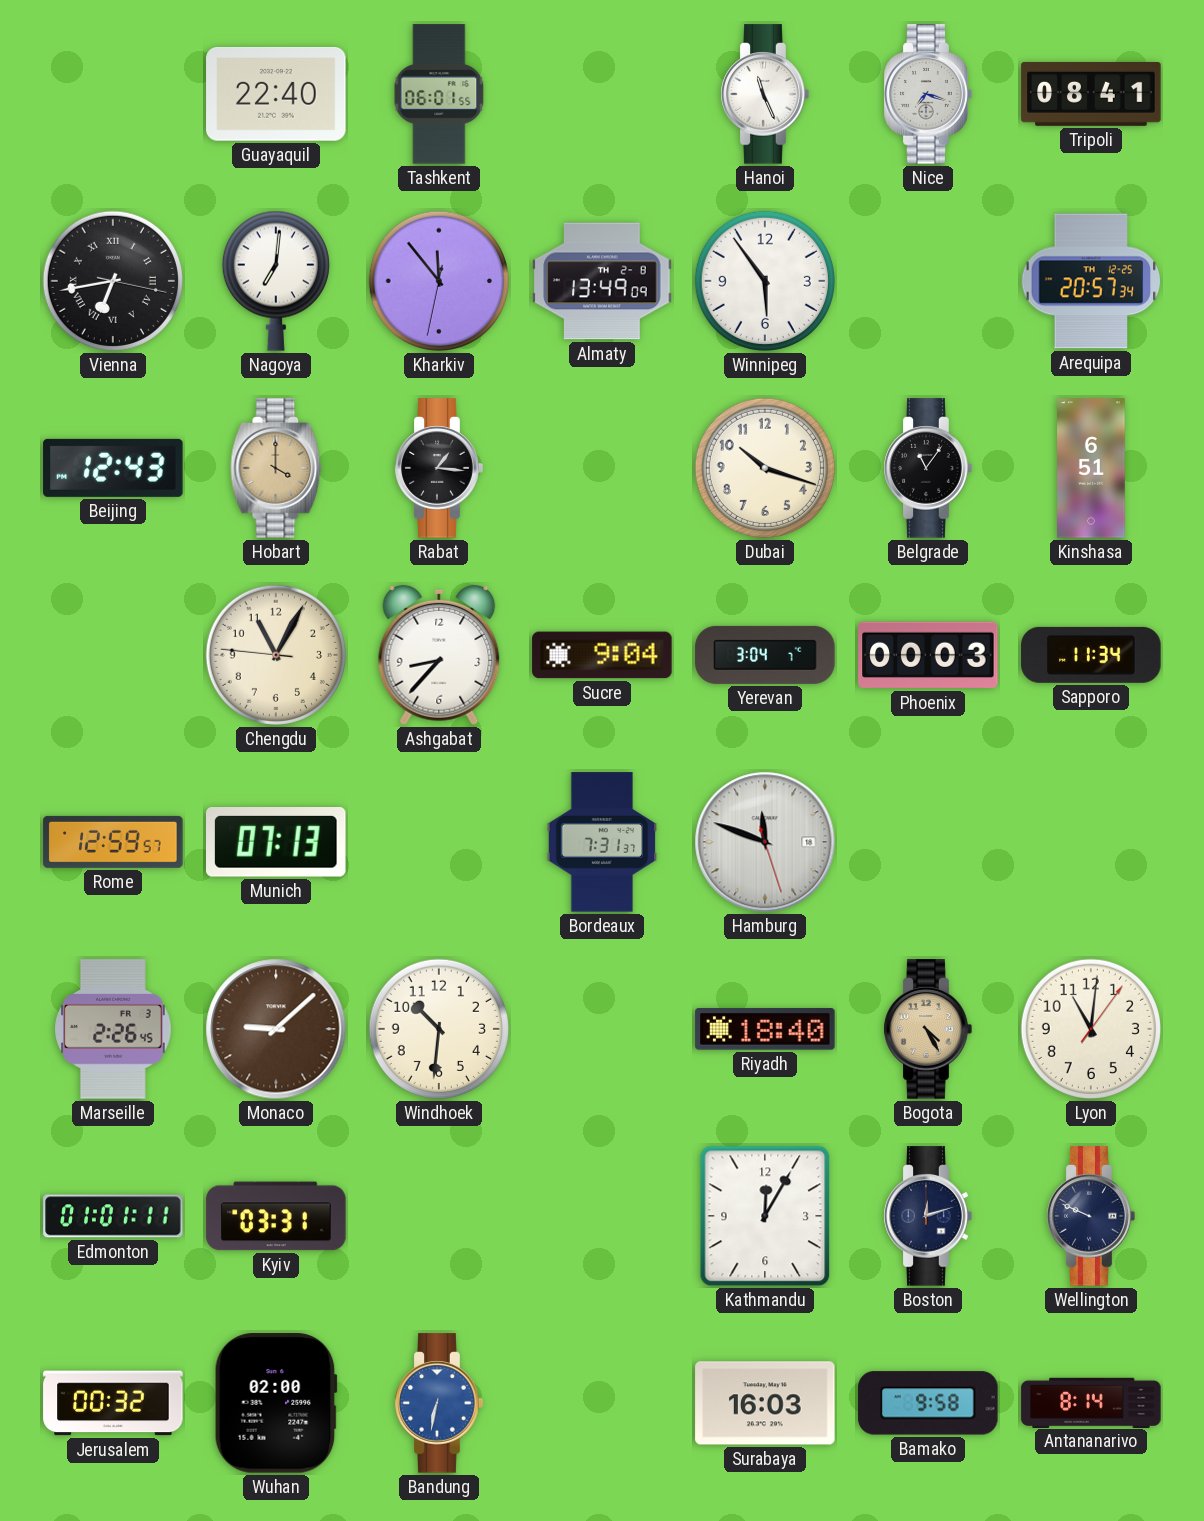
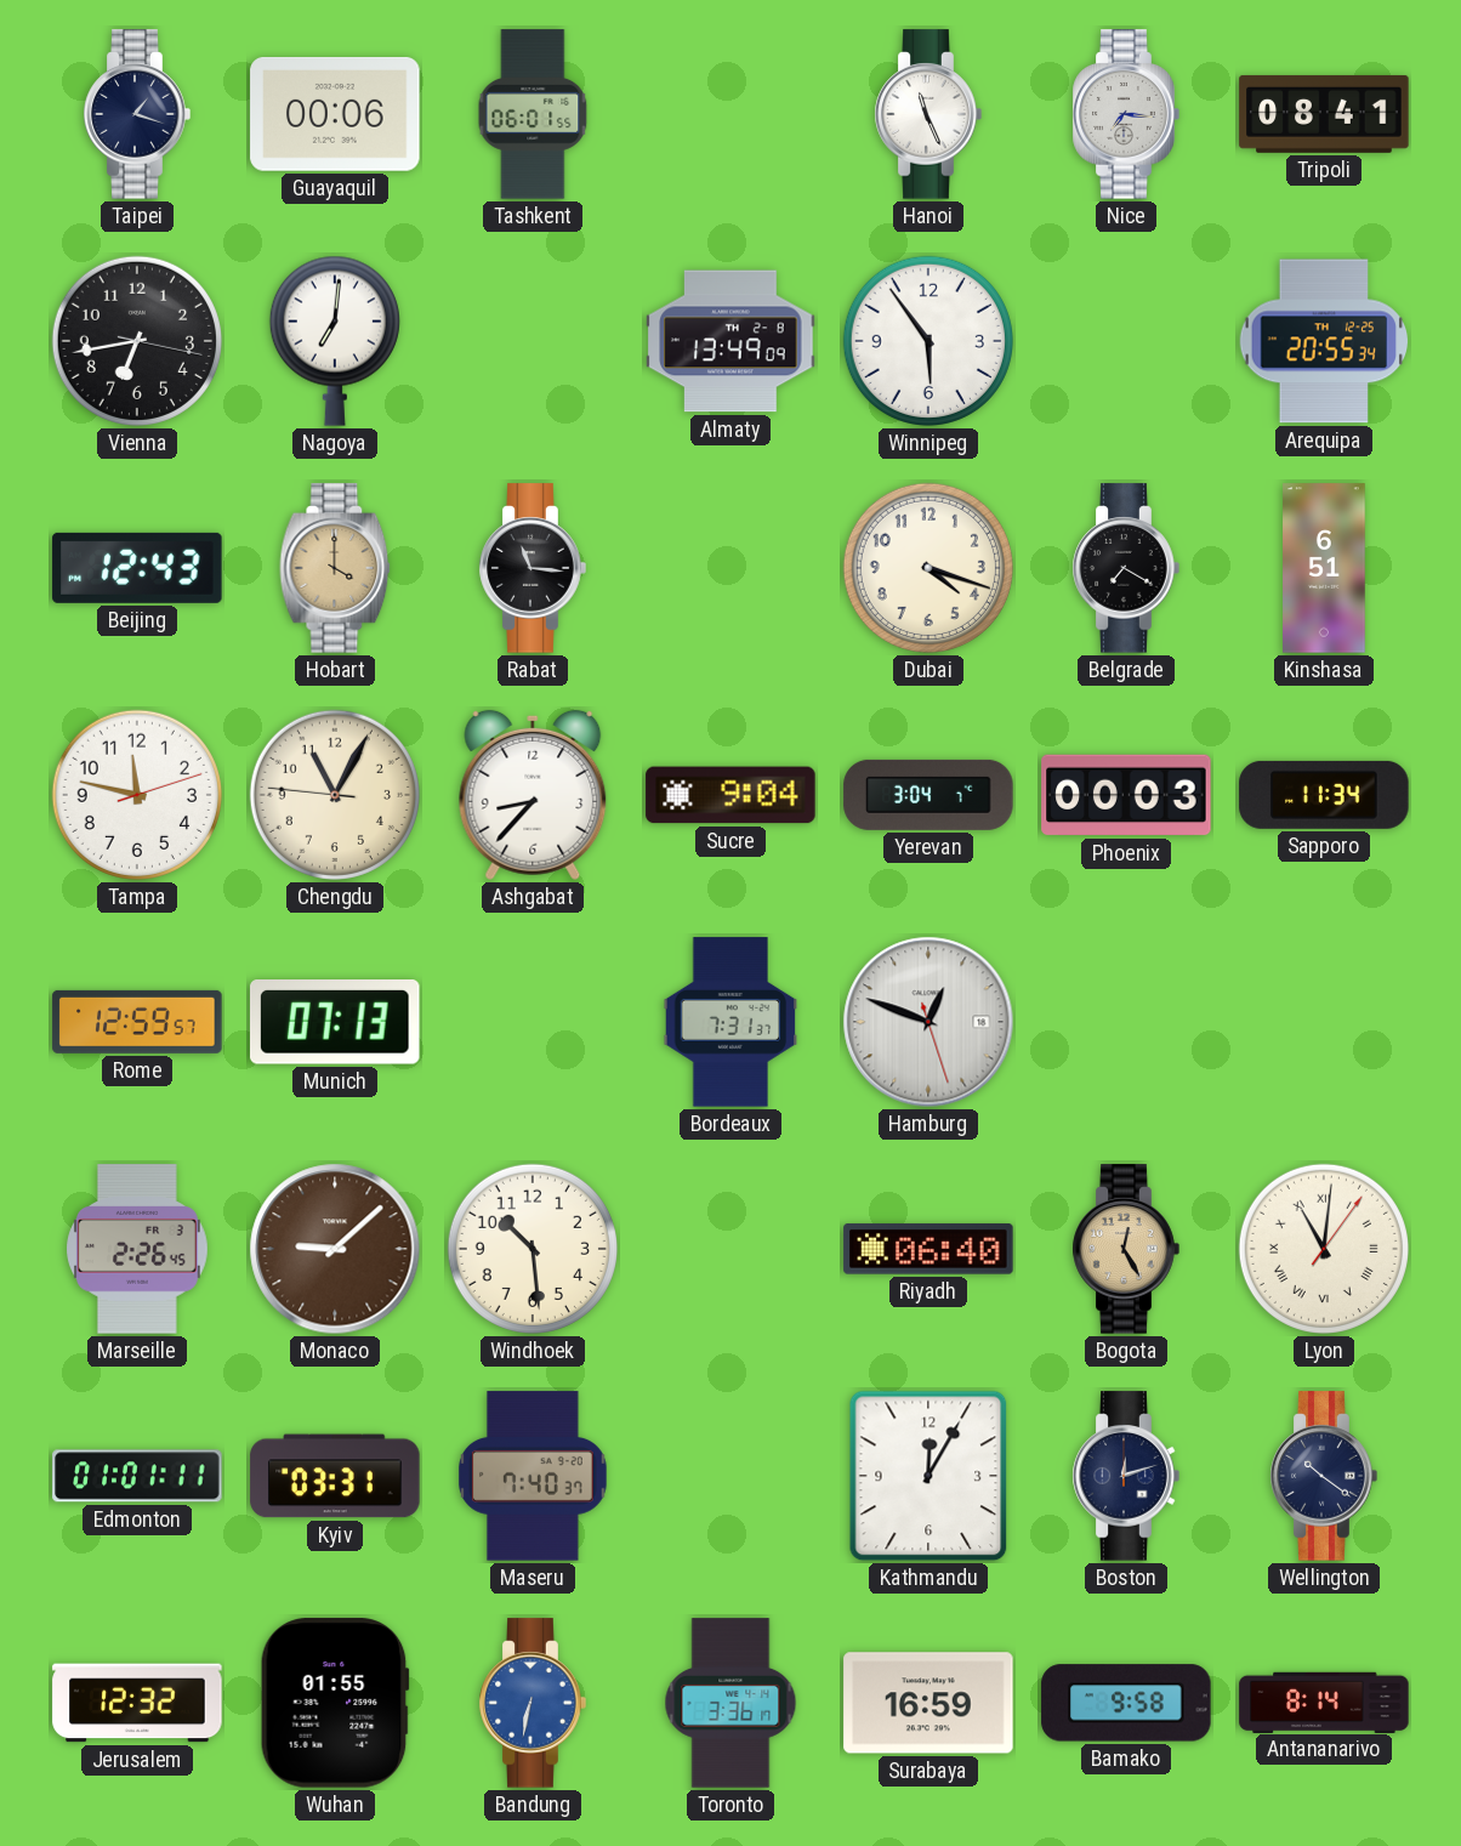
Taipei: none -> 1:18
Guayaquil: 22:40 -> 00:06
Nice: 7:18 -> 7:16
Vienna numerals: Roman -> Arabic
Kharkiv: 11:53 -> none
Arequipa: 20:57 -> 20:55
Rabat: 1:16 -> 11:16
Dubai: 10:18 -> 4:18
Belgrade: 11:06 -> 7:20
Tampa: none -> 11:47
Hamburg: 11:48 -> 12:48
Windhoek: 10:31 -> 10:29
Riyadh: 18:40 -> 06:40
Bogota: 4:25 -> 12:25
Lyon numerals: Arabic -> Roman
Maseru: none -> 7:40
Wellington: 9:49 -> 10:21
Jerusalem: 00:32 -> 12:32
Wuhan: 02:00 -> 01:55
Toronto: none -> 3:36
Surabaya: 16:03 -> 16:59
